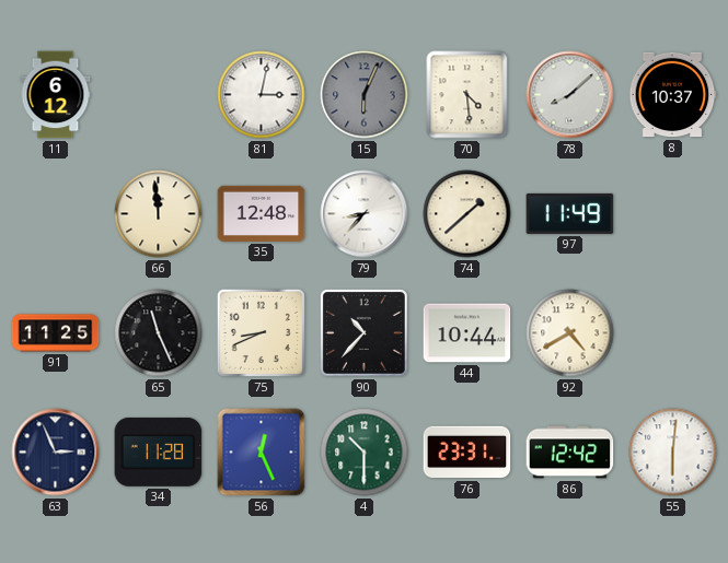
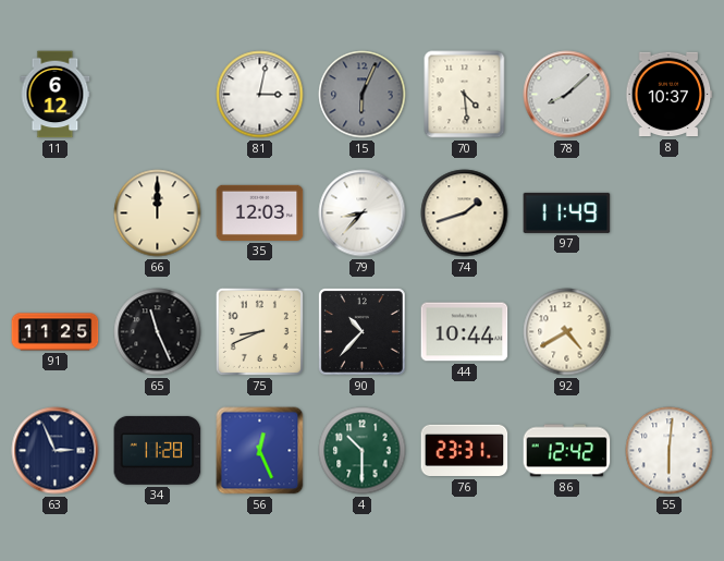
66: 11:59 -> 12:00
35: 12:48 -> 12:03
74: 1:38 -> 1:42
